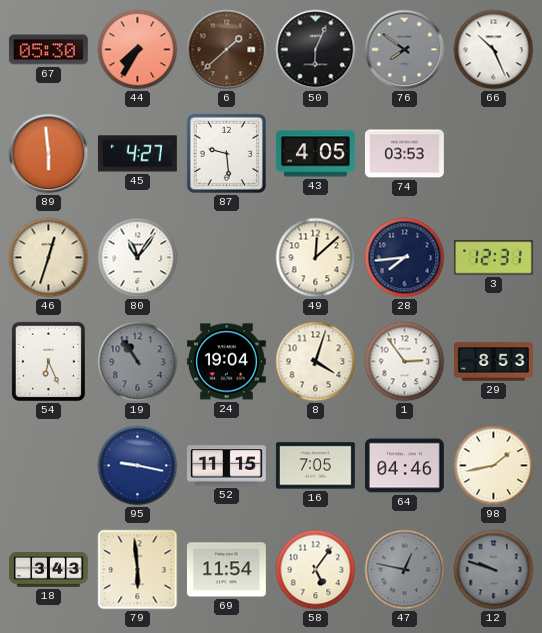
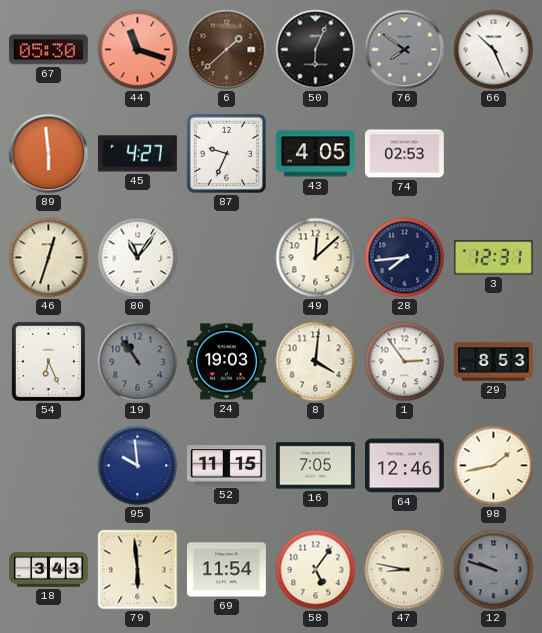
44: 7:35 -> 11:18
87: 9:29 -> 9:34
74: 03:53 -> 02:53
24: 19:04 -> 19:03
8: 4:03 -> 4:01
95: 9:17 -> 9:59
64: 04:46 -> 12:46
47: 12:47 -> 8:47
47 dial: grey -> cream
